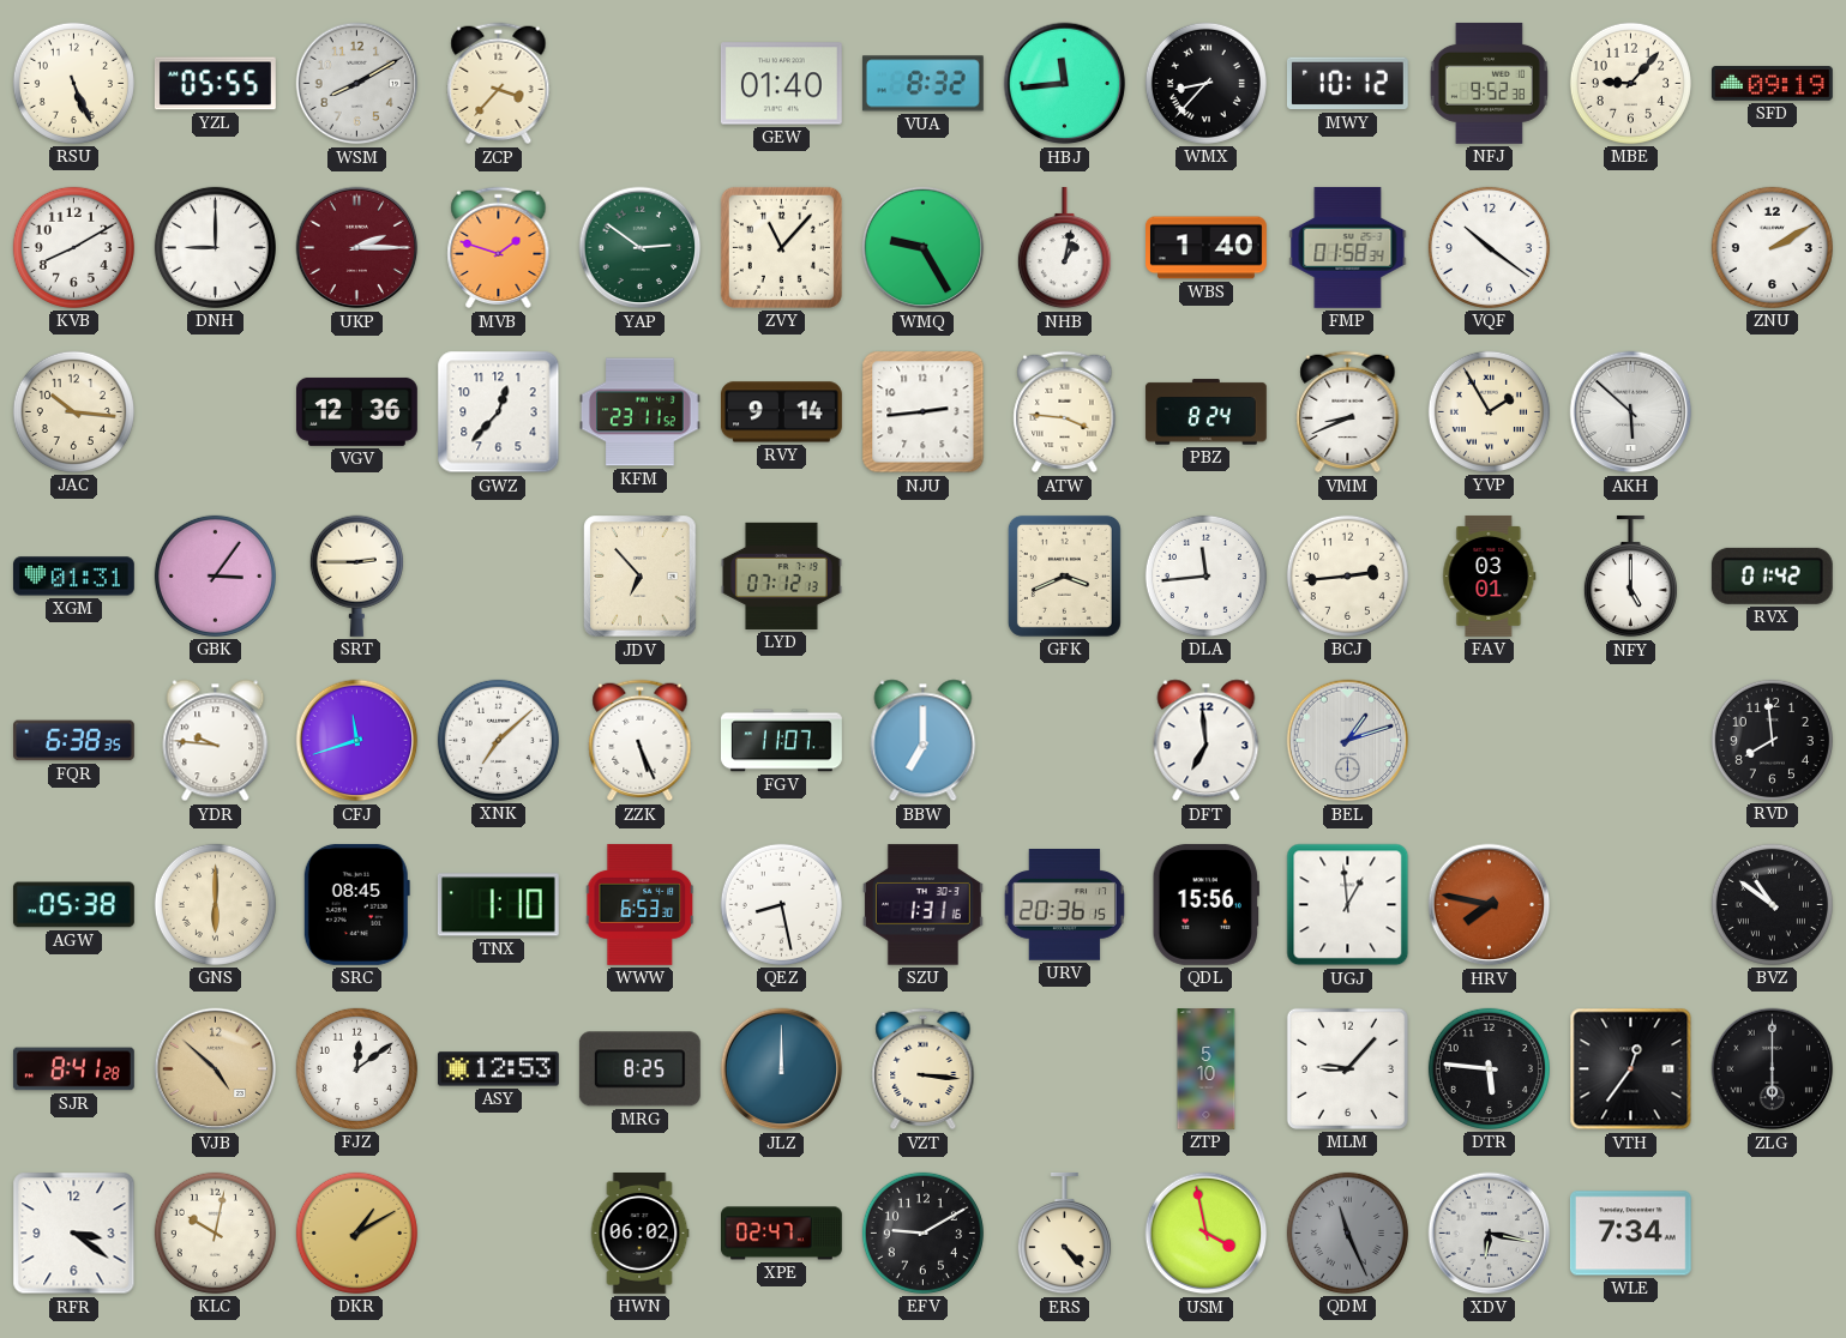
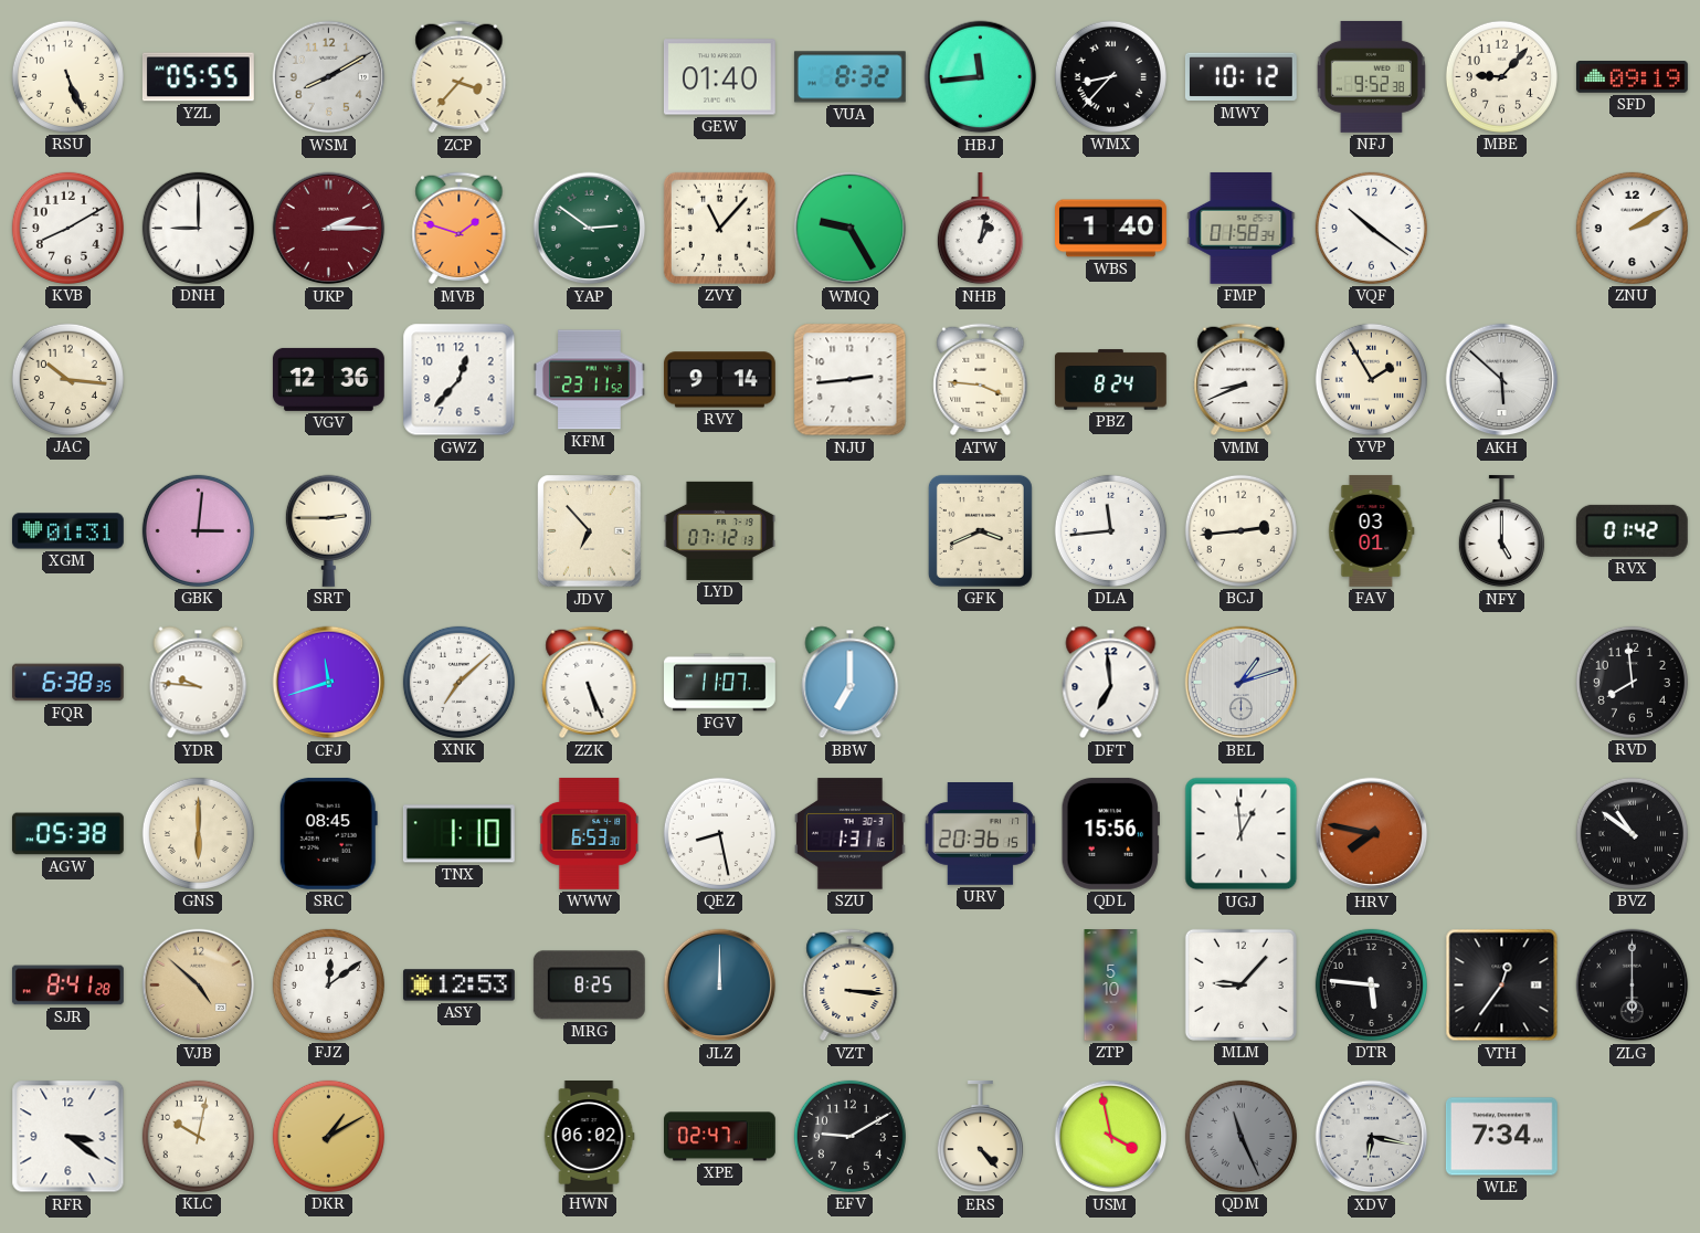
GBK: 3:06 -> 3:01
